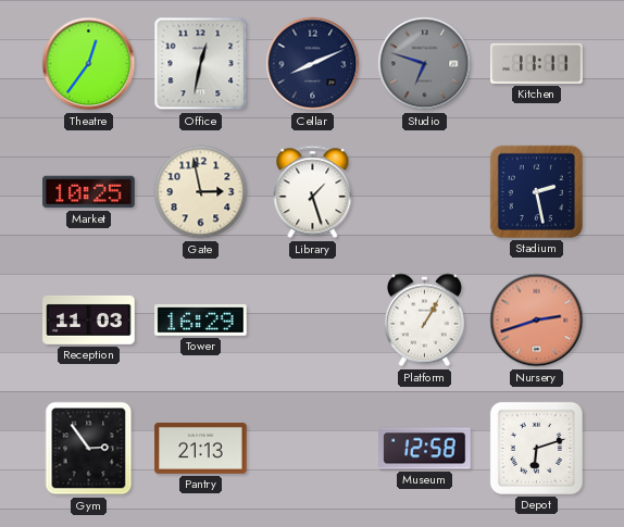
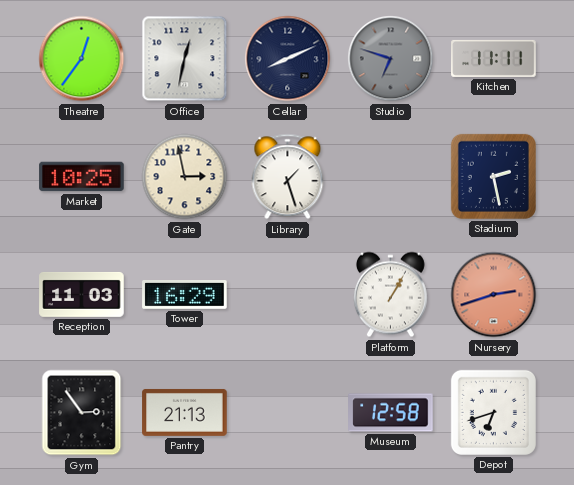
Depot: 6:12 -> 6:42
